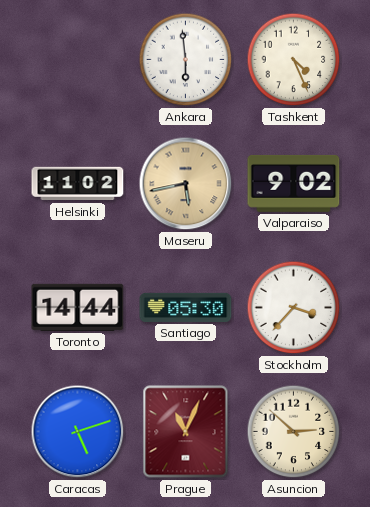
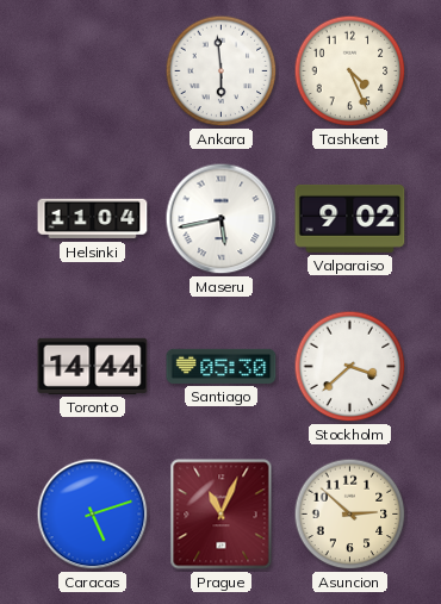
Helsinki: 11:02 -> 11:04
Maseru dial: champagne -> white
Stockholm: 3:37 -> 3:38
